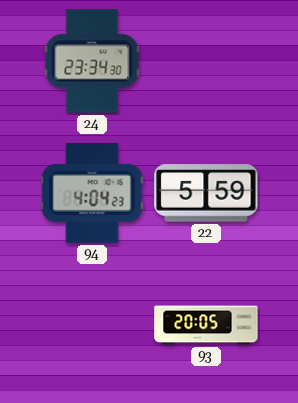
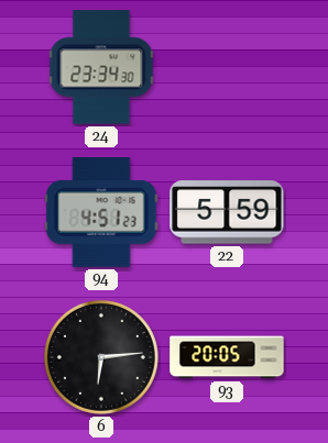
94: 4:04 -> 4:51
6: none -> 6:14
